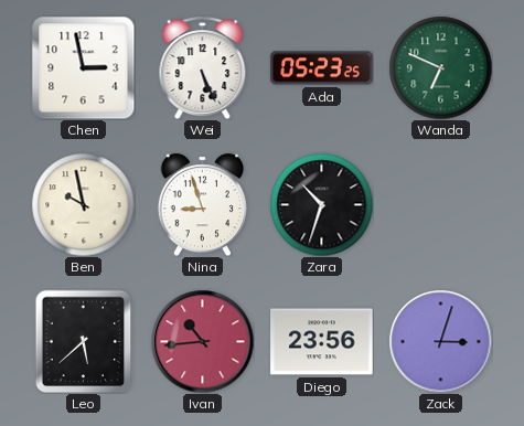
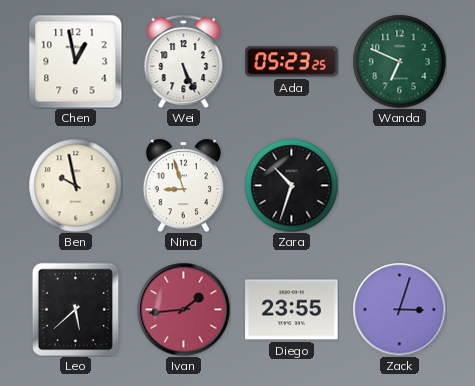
Chen: 2:58 -> 12:58
Ivan: 10:44 -> 1:44
Diego: 23:56 -> 23:55
